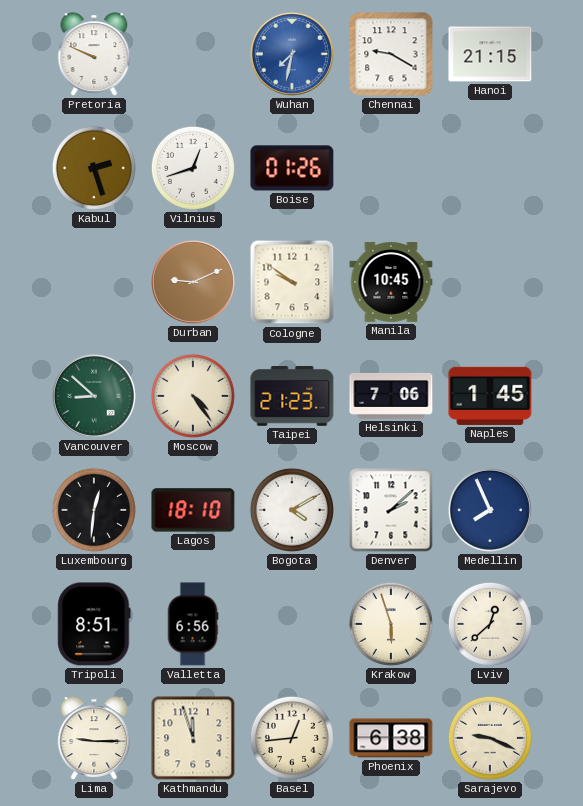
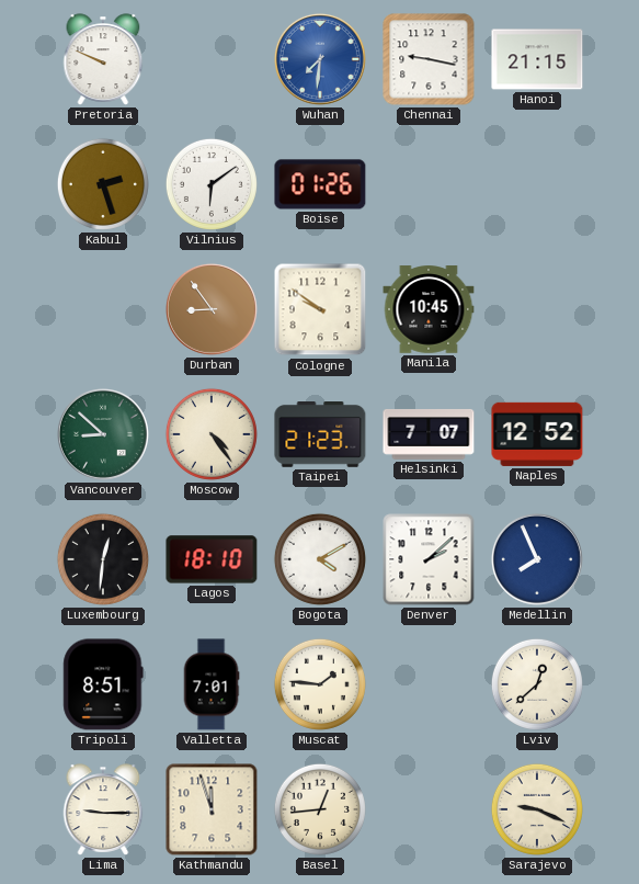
Wuhan: 7:32 -> 7:31
Chennai: 9:20 -> 9:17
Vilnius: 12:42 -> 6:09
Durban: 9:11 -> 8:54
Helsinki: 7:06 -> 7:07
Naples: 1:45 -> 12:52
Valletta: 6:56 -> 7:01
Muscat: none -> 1:46
Krakow: 5:57 -> none
Phoenix: 6:38 -> none
